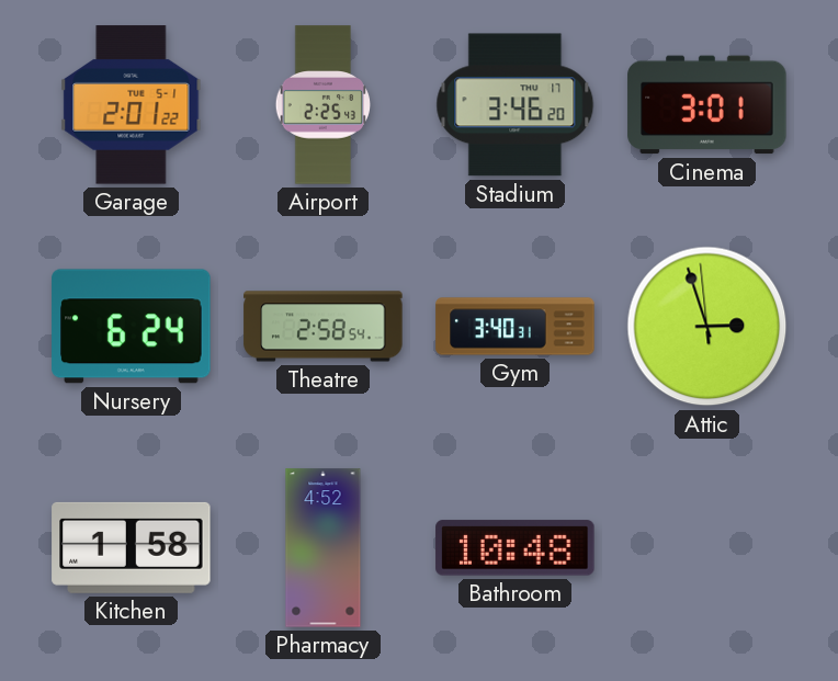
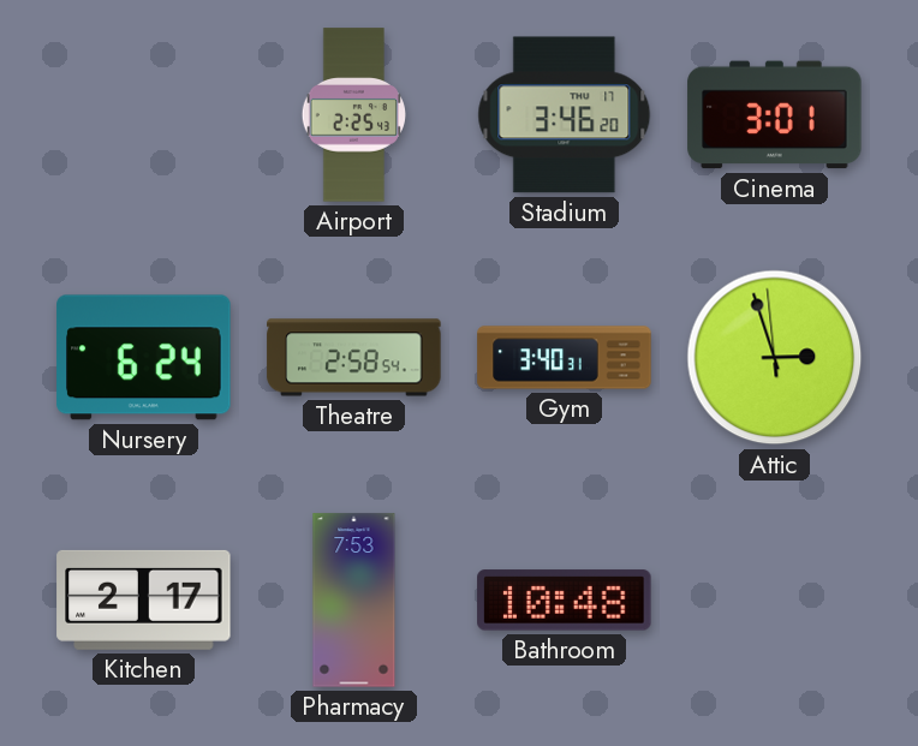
Garage: 2:01 -> none
Kitchen: 1:58 -> 2:17
Pharmacy: 4:52 -> 7:53
